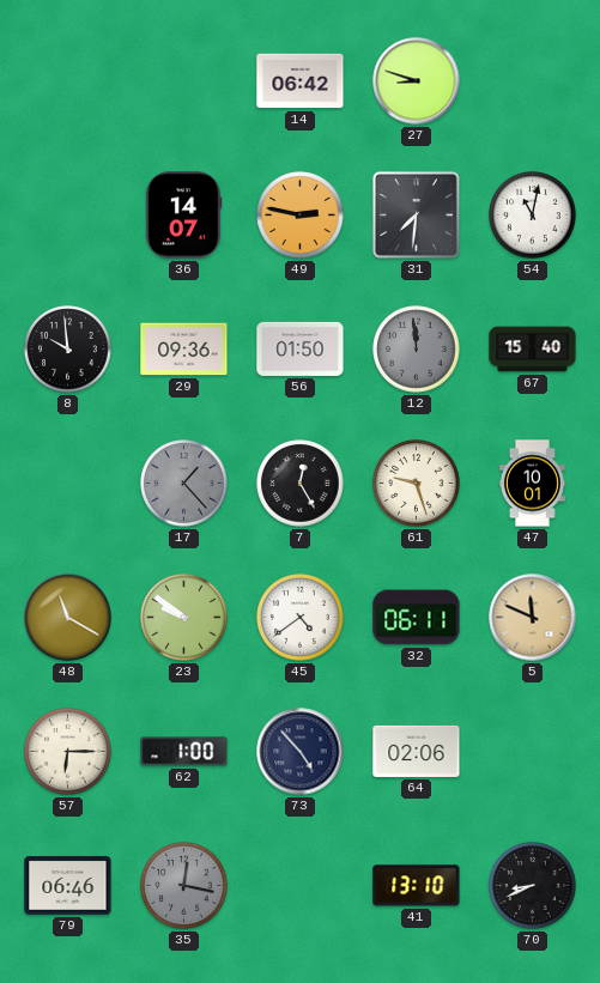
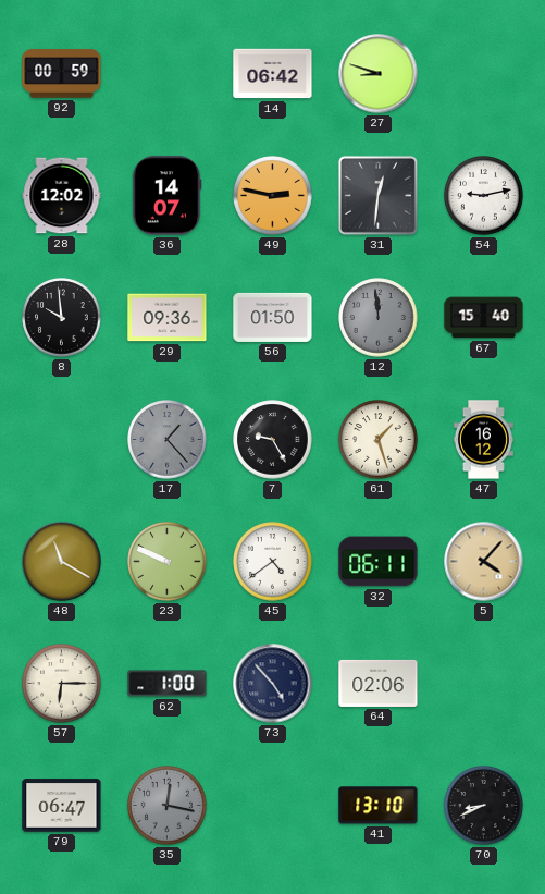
92: none -> 00:59
28: none -> 12:02
31: 7:31 -> 12:31
54: 11:02 -> 9:13
7: 12:25 -> 9:25
61: 9:27 -> 1:27
47: 10:01 -> 16:12
23: 9:51 -> 9:49
5: 11:49 -> 4:07
79: 06:46 -> 06:47
